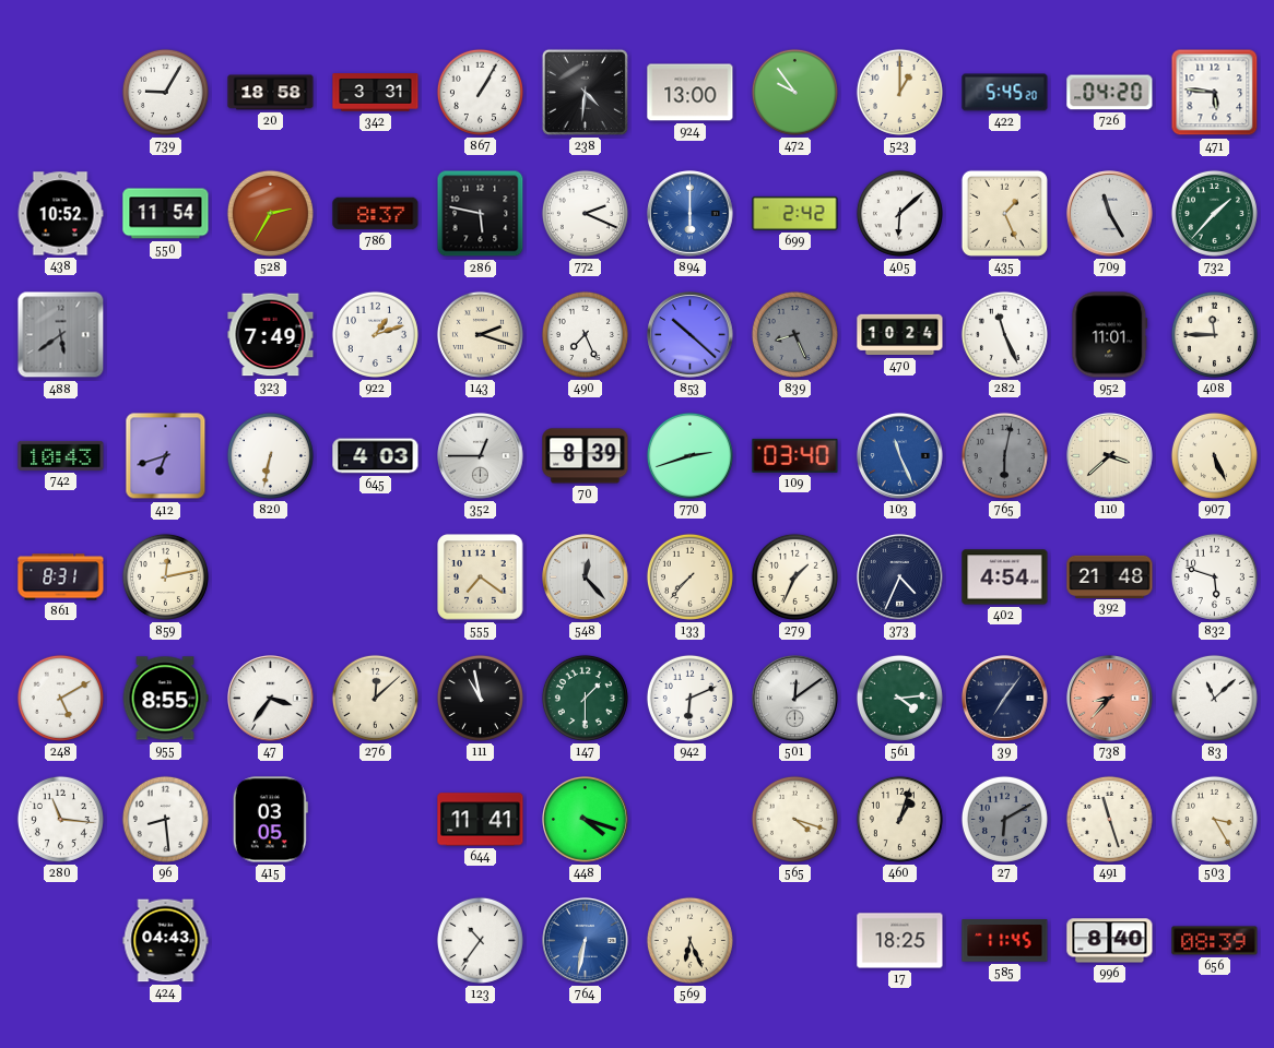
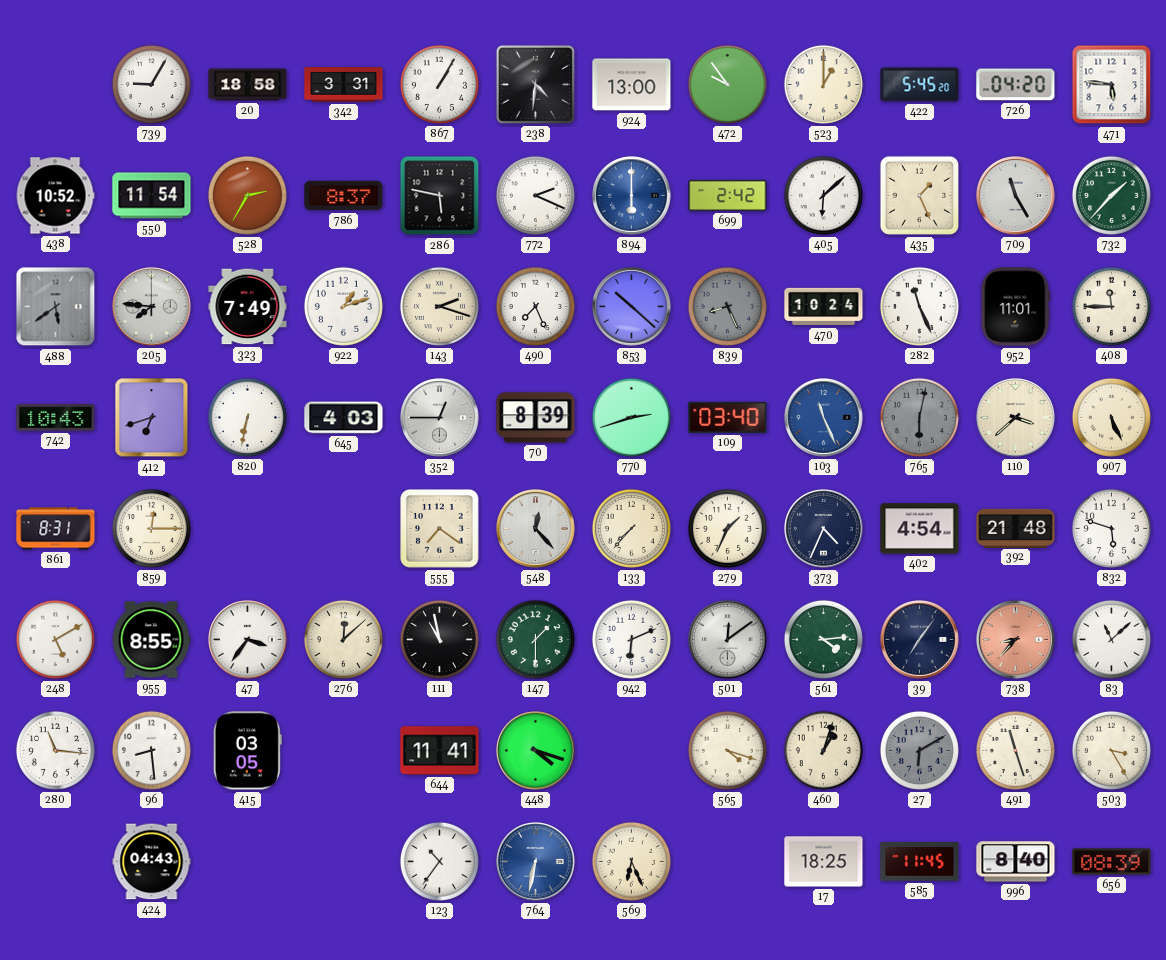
205: none -> 7:46
859: 12:13 -> 12:15
